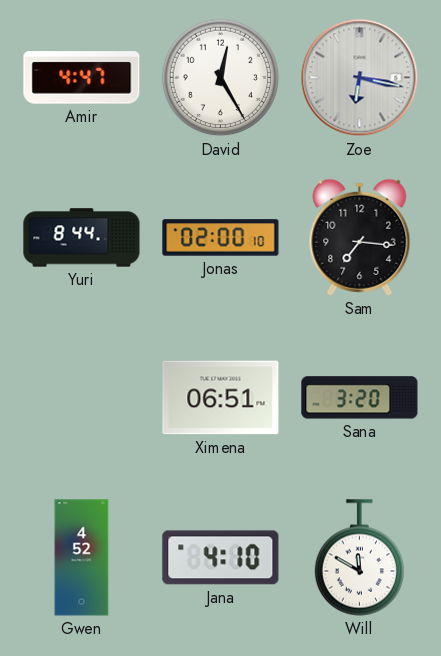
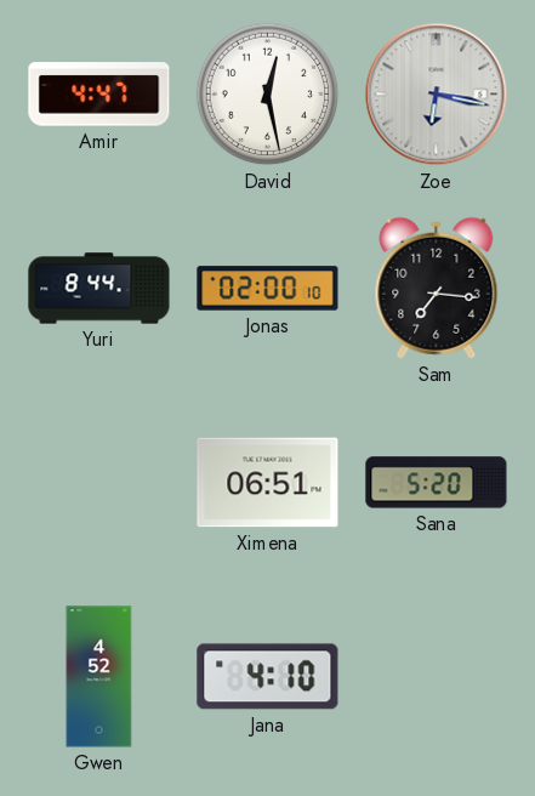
David: 12:25 -> 12:28
Sana: 3:20 -> 5:20
Will: 11:50 -> none
